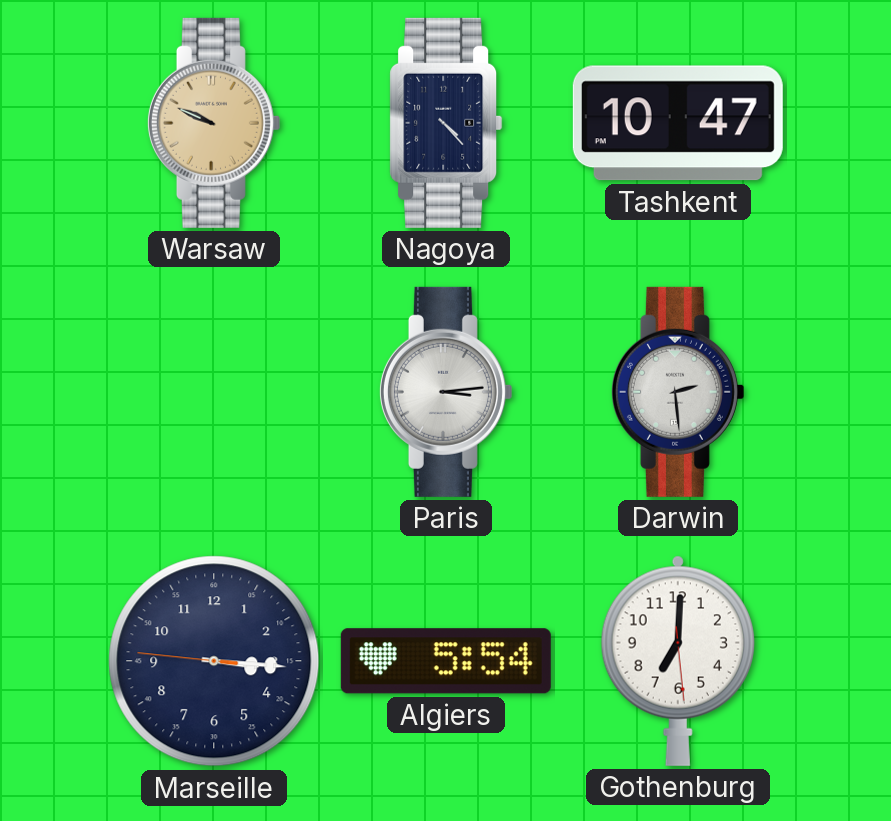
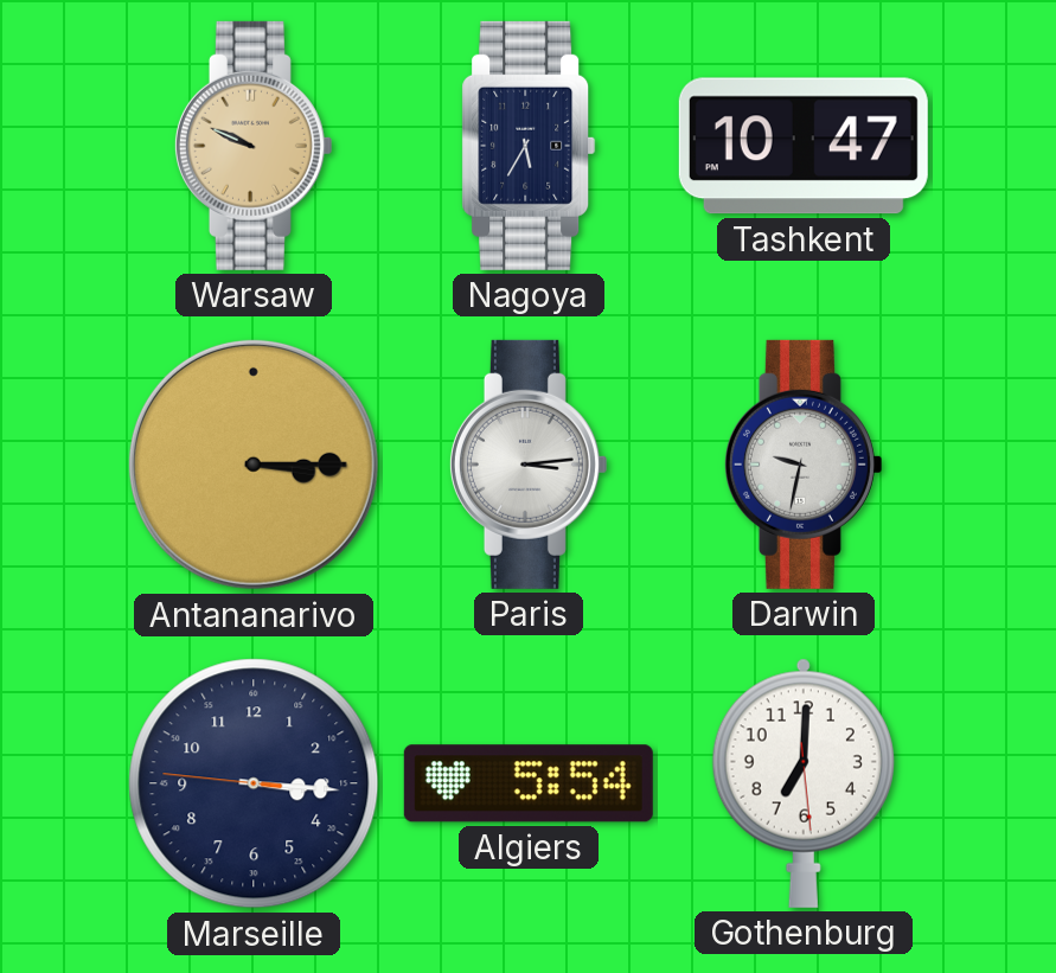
Nagoya: 4:23 -> 5:35
Antananarivo: none -> 3:15
Darwin: 2:29 -> 9:32
